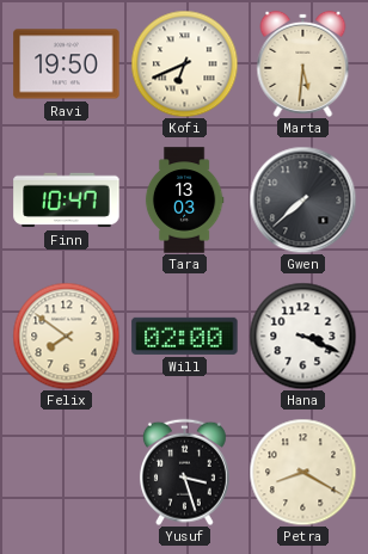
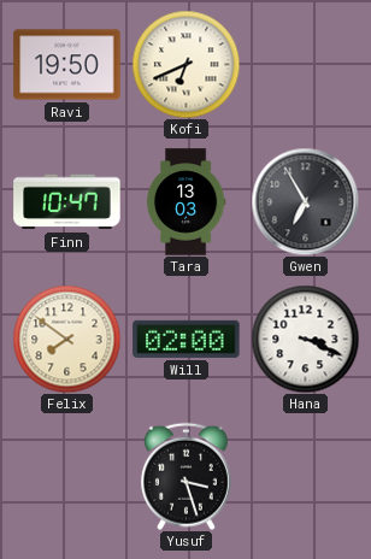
Marta: 5:31 -> none
Gwen: 7:38 -> 6:55
Petra: 8:20 -> none
